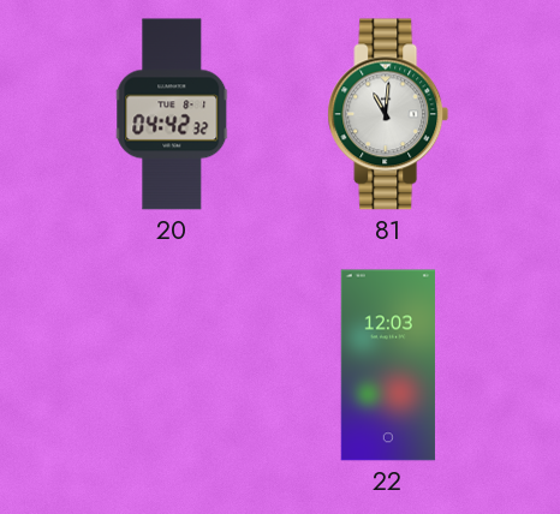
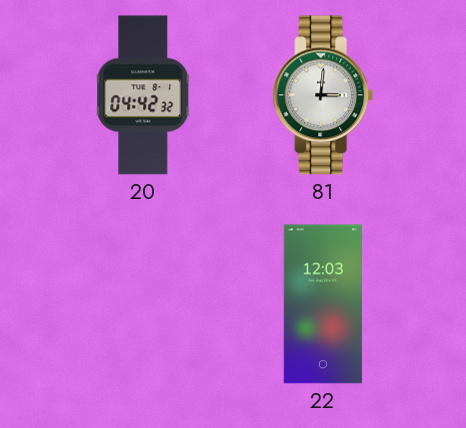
81: 11:01 -> 3:01
